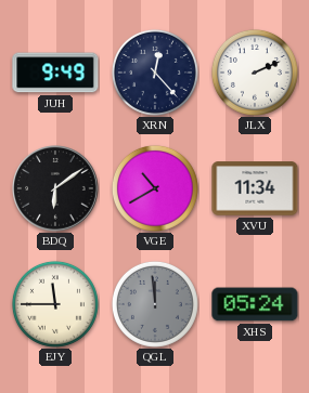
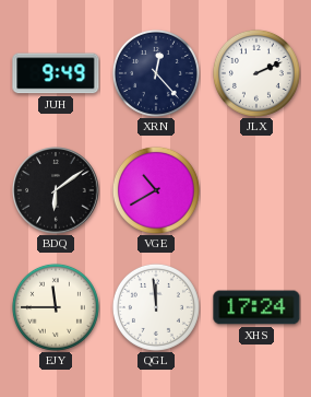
XVU: 11:34 -> none
QGL dial: grey -> white
XHS: 05:24 -> 17:24
